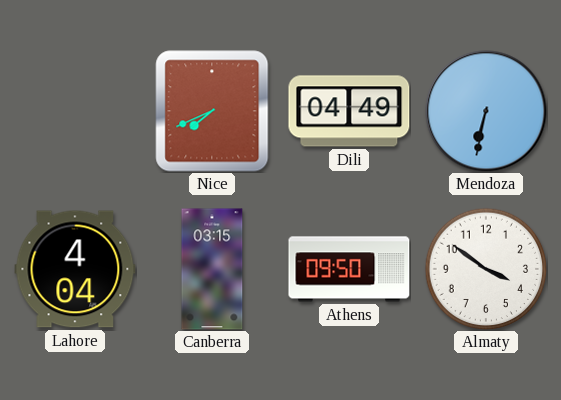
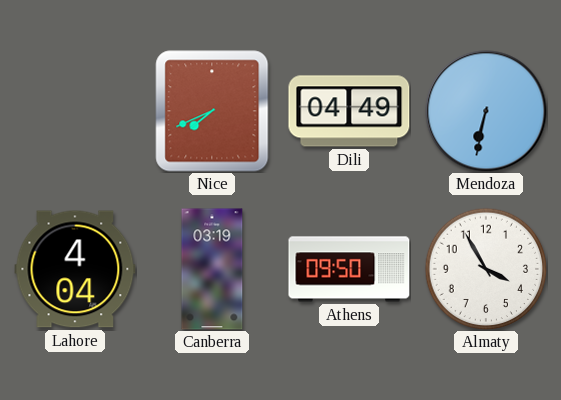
Canberra: 03:15 -> 03:19
Almaty: 3:51 -> 3:55
